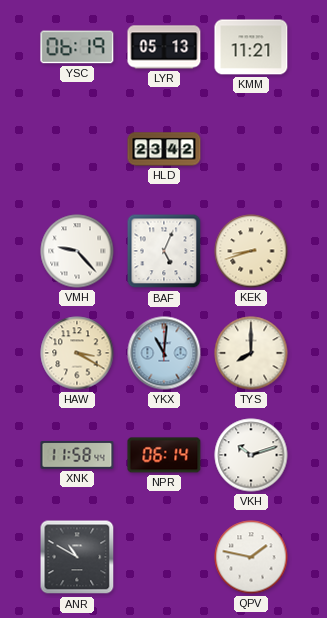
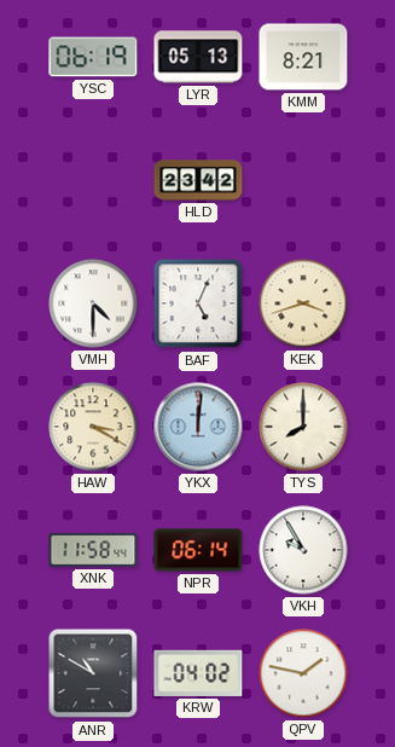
KMM: 11:21 -> 8:21
VMH: 9:23 -> 4:30
KEK: 8:42 -> 3:42
YKX: 11:01 -> 12:01
VKH: 10:12 -> 9:55
KRW: none -> 04:02
